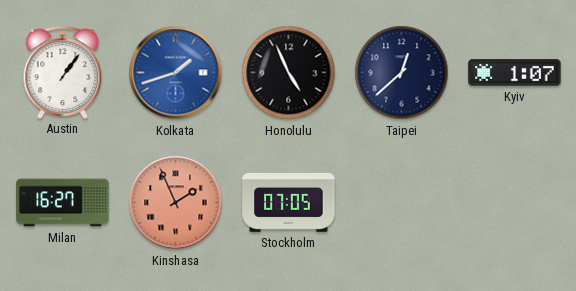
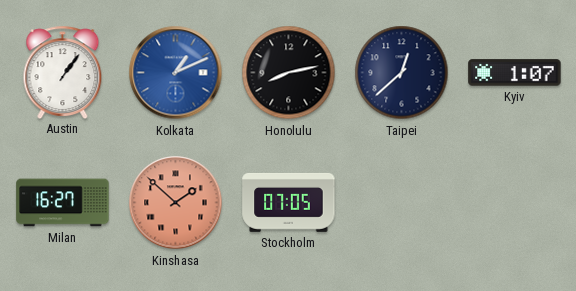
Kolkata: 1:42 -> 1:11
Honolulu: 4:56 -> 8:13
Kinshasa: 1:56 -> 1:52
